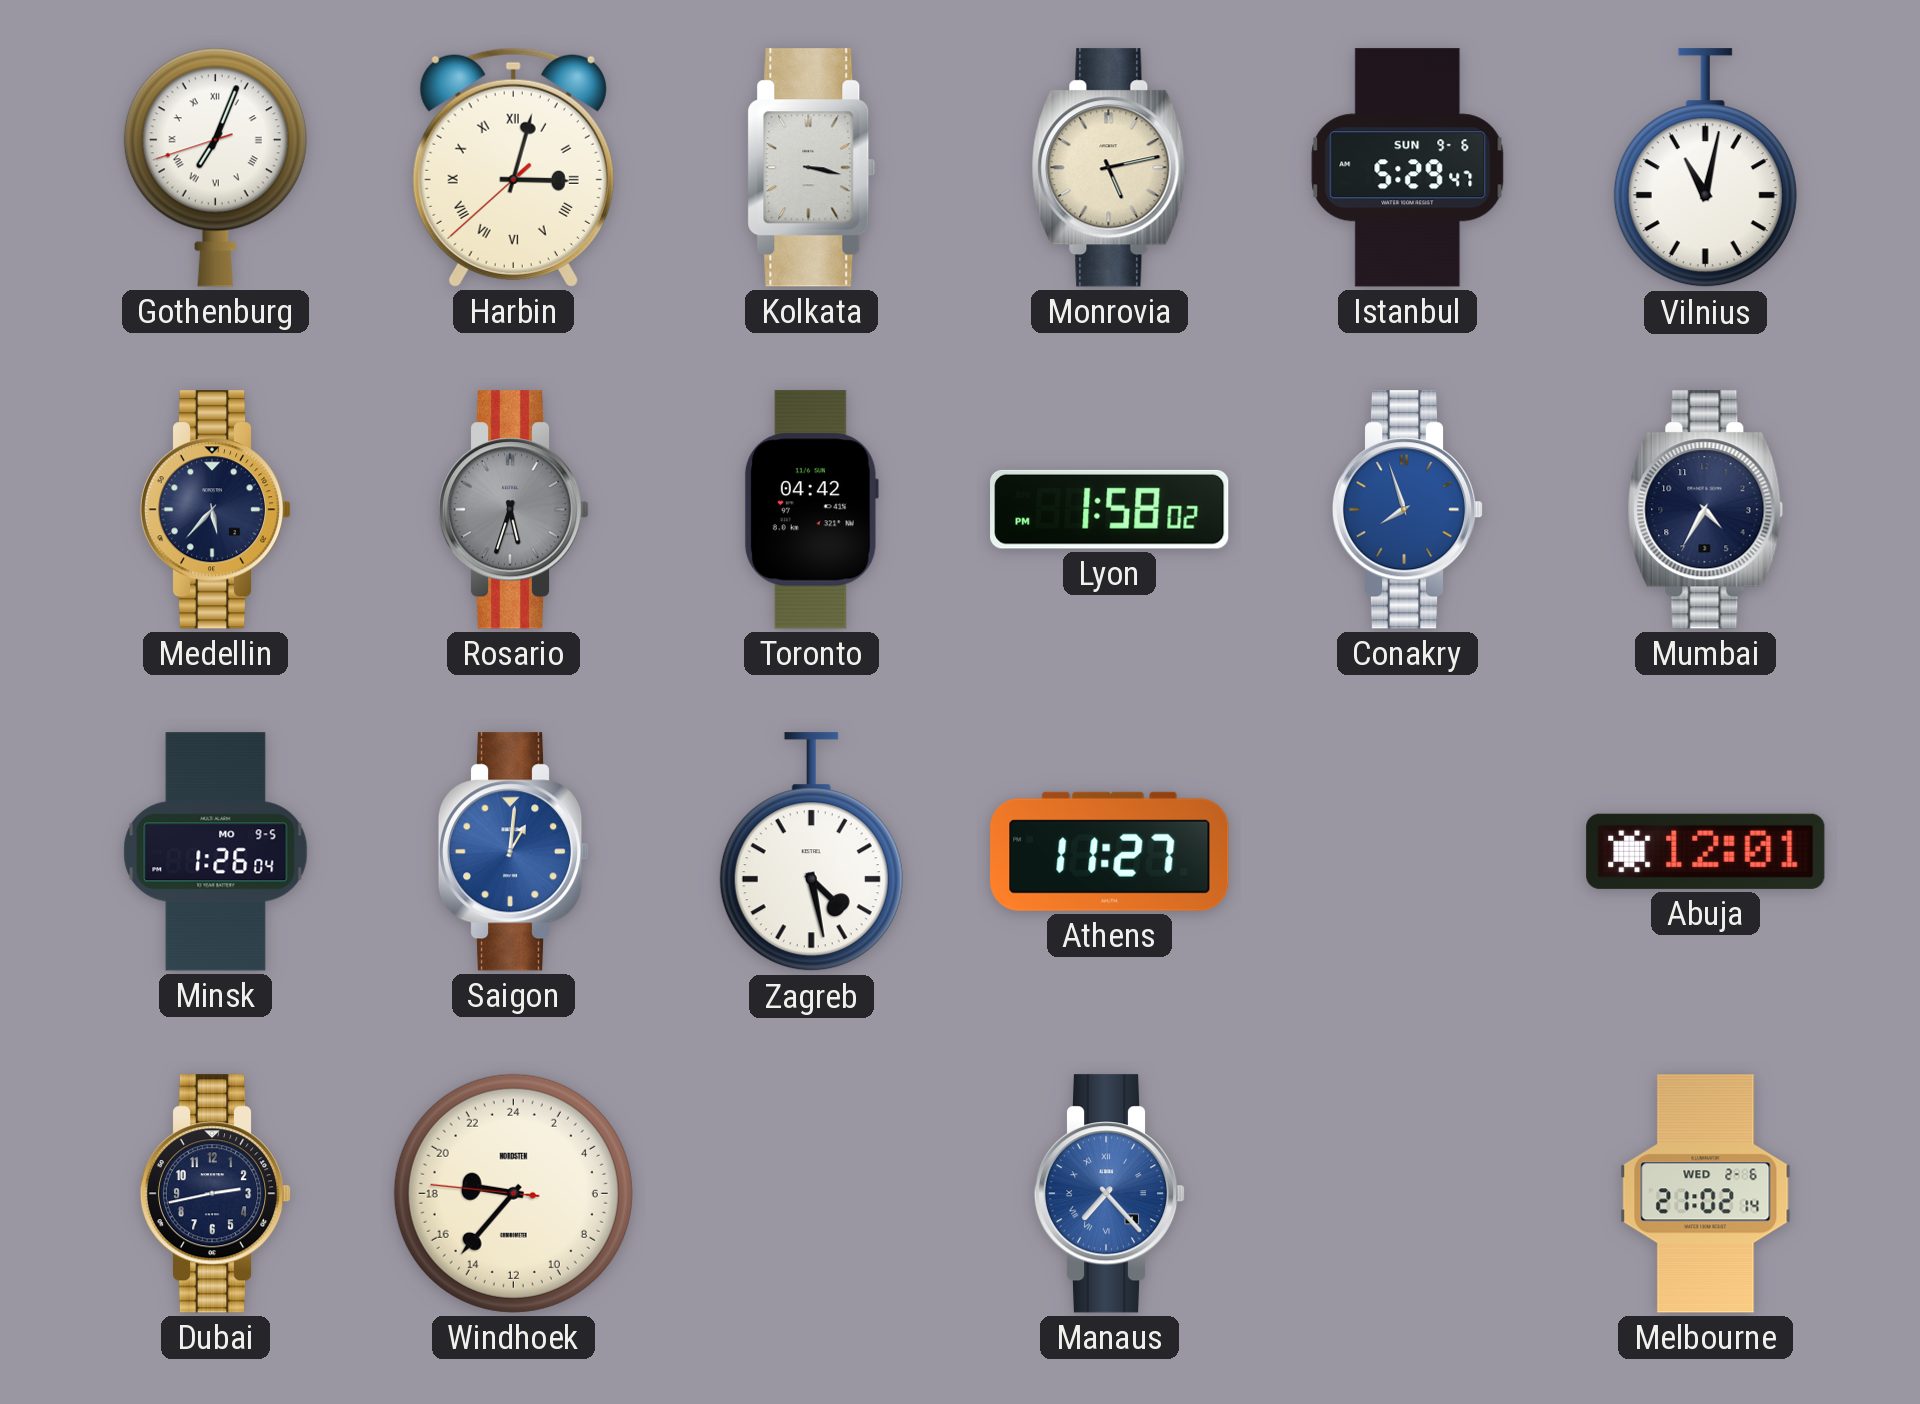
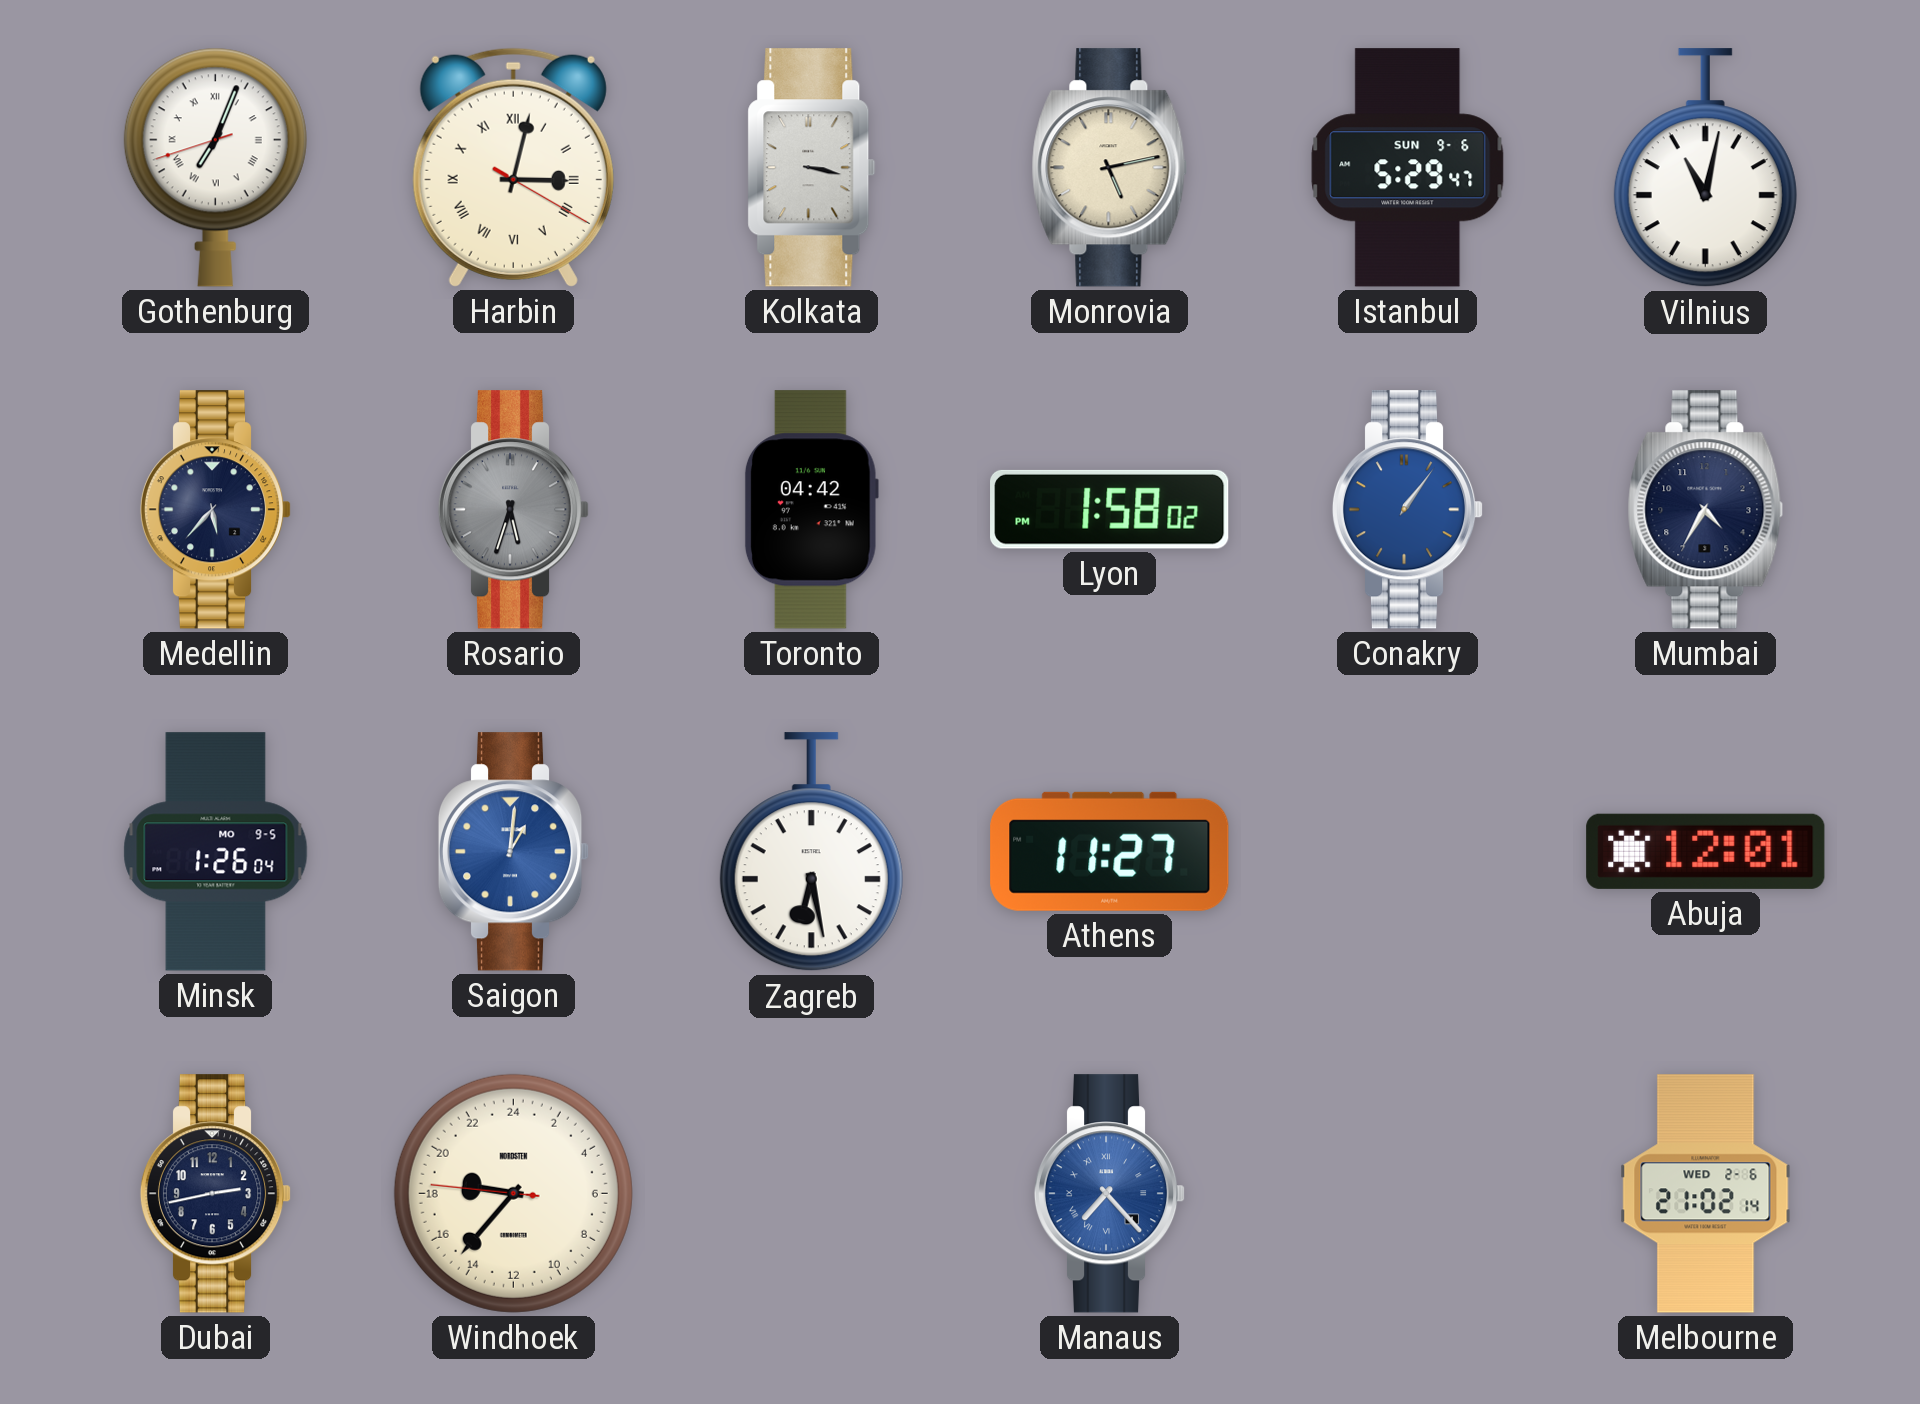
Harbin: 3:02:38 -> 3:02:20
Conakry: 7:57 -> 1:06
Zagreb: 4:28 -> 6:28
